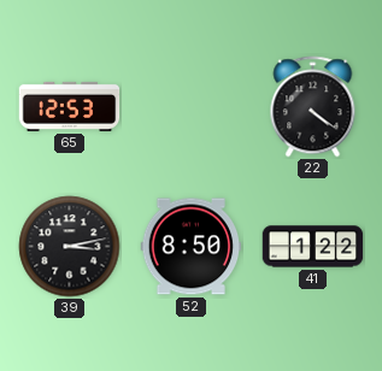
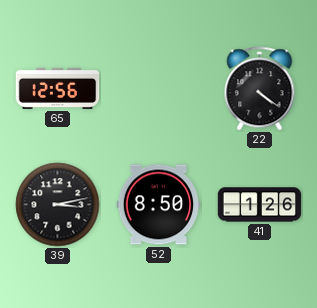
65: 12:53 -> 12:56
41: 1:22 -> 1:26
